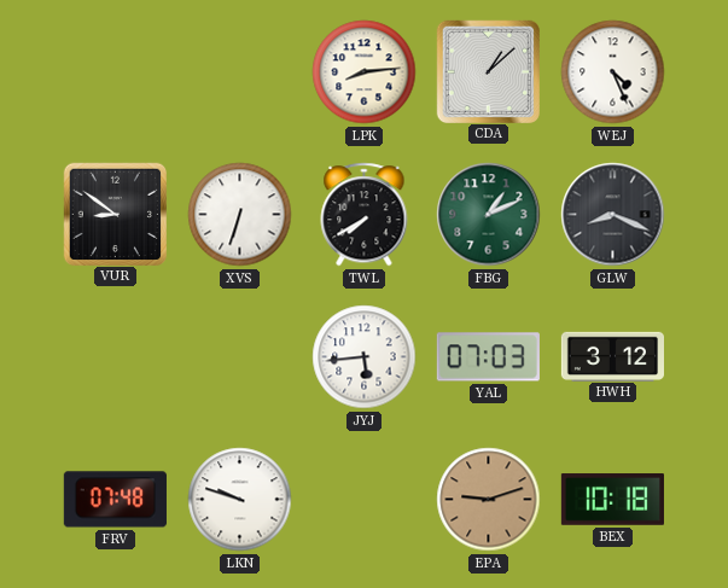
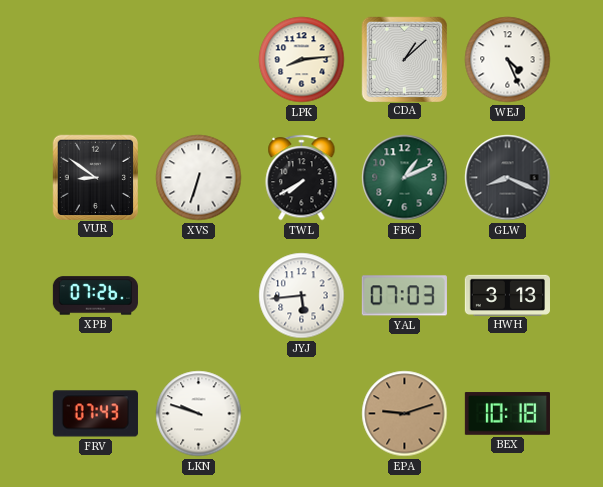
XPB: none -> 07:26
HWH: 3:12 -> 3:13
FRV: 07:48 -> 07:43
